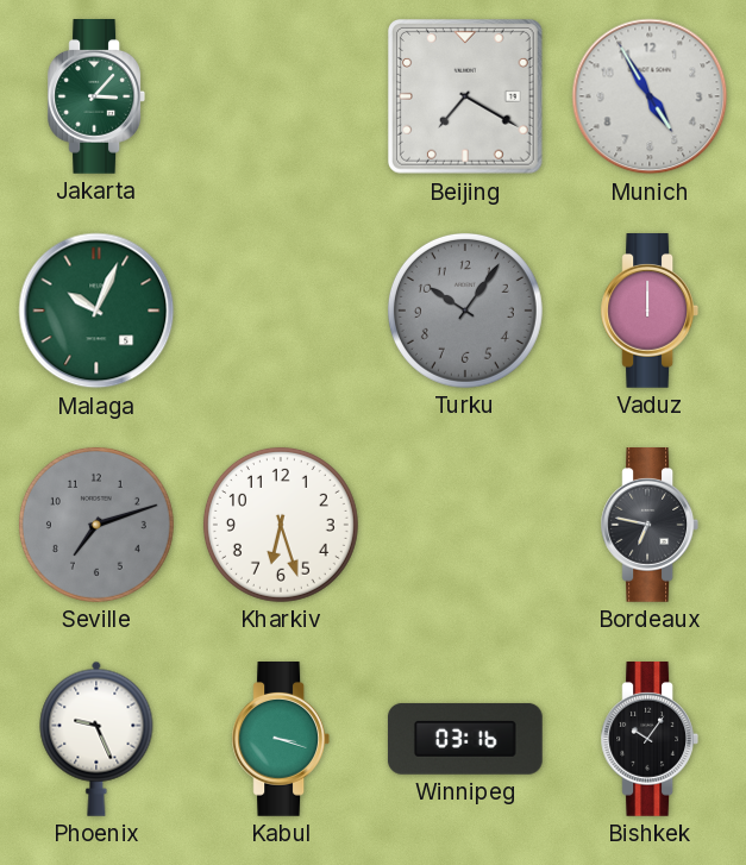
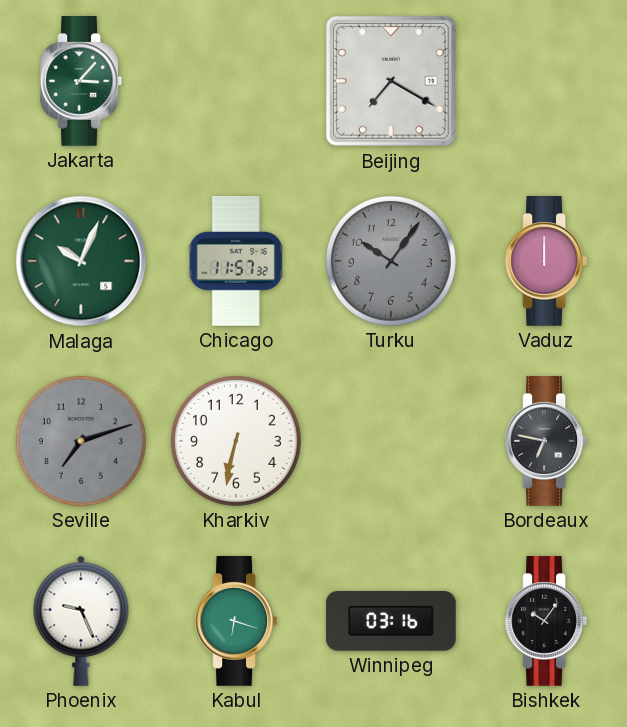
Munich: 4:55 -> none
Chicago: none -> 11:57
Kharkiv: 6:27 -> 6:32
Kabul: 3:18 -> 6:18
